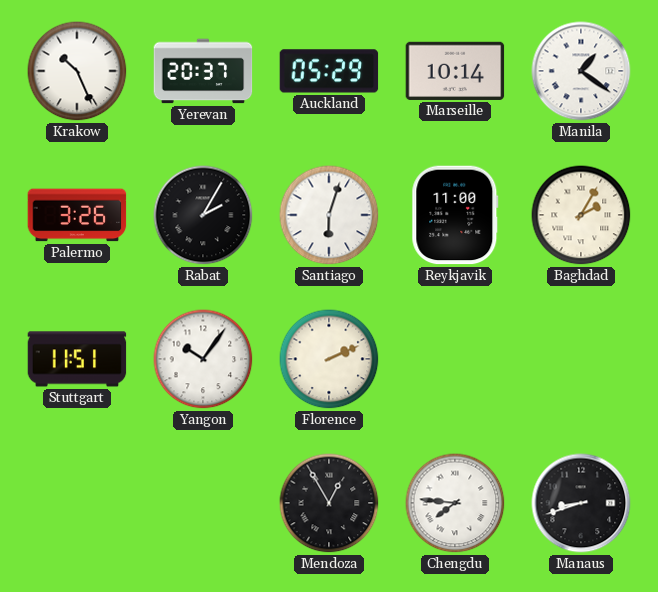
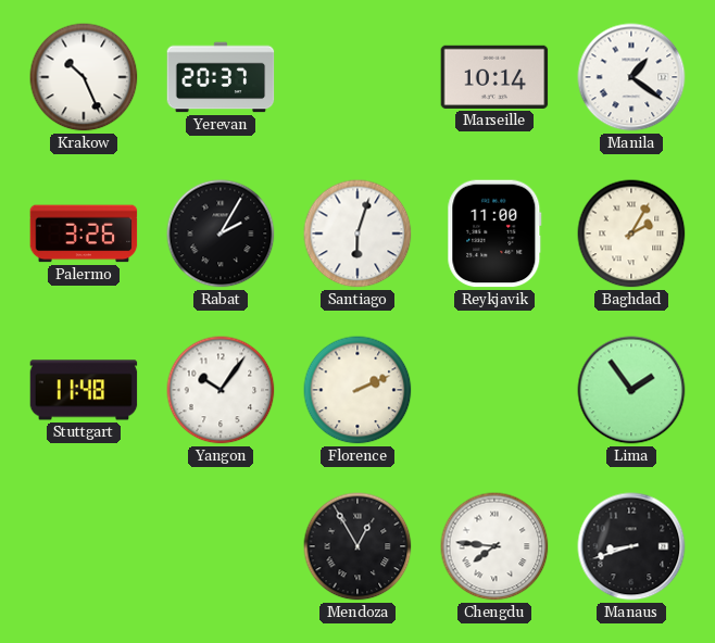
Auckland: 05:29 -> none
Stuttgart: 11:51 -> 11:48
Lima: none -> 1:54
